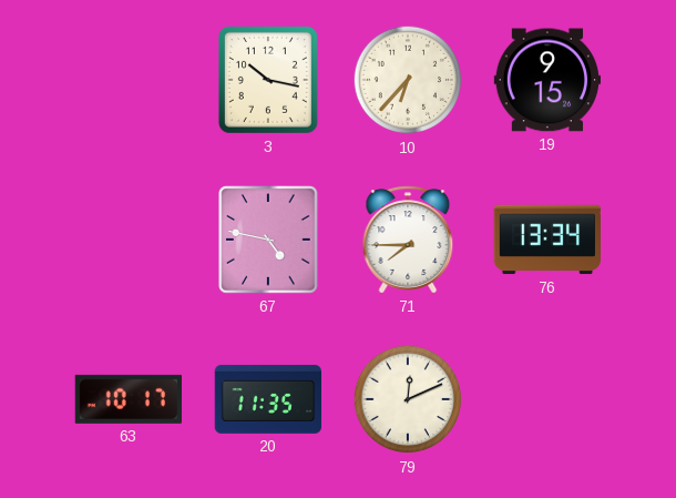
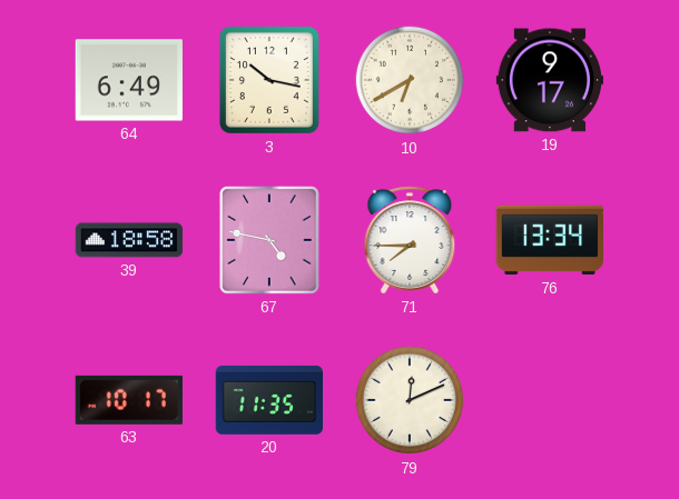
64: none -> 6:49
10: 6:37 -> 6:40
19: 9:15 -> 9:17
39: none -> 18:58
